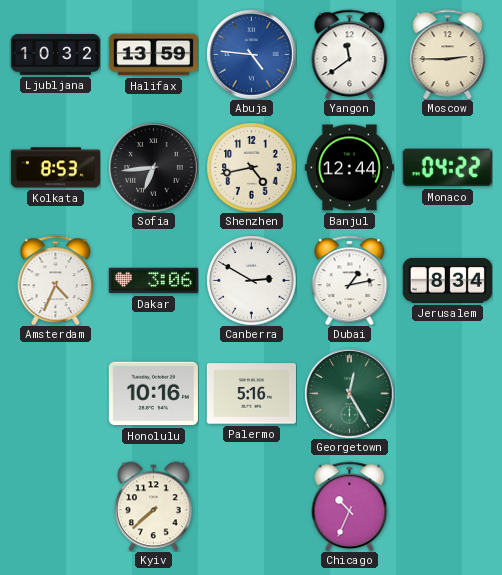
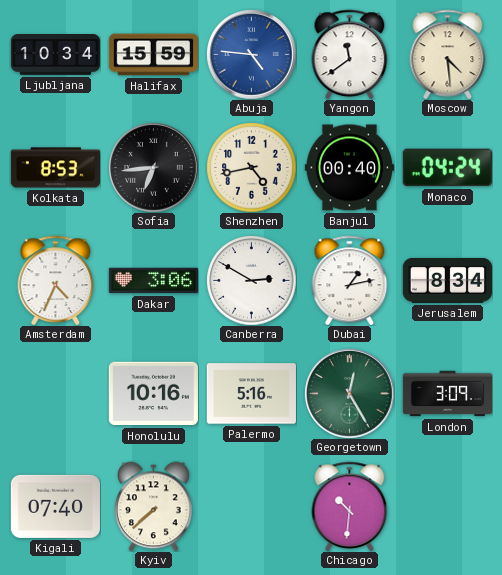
Ljubljana: 10:32 -> 10:34
Halifax: 13:59 -> 15:59
Moscow: 2:45 -> 4:29
Banjul: 12:44 -> 00:40
Monaco: 04:22 -> 04:24
London: none -> 3:09
Kigali: none -> 07:40
Chicago: 10:34 -> 10:31
